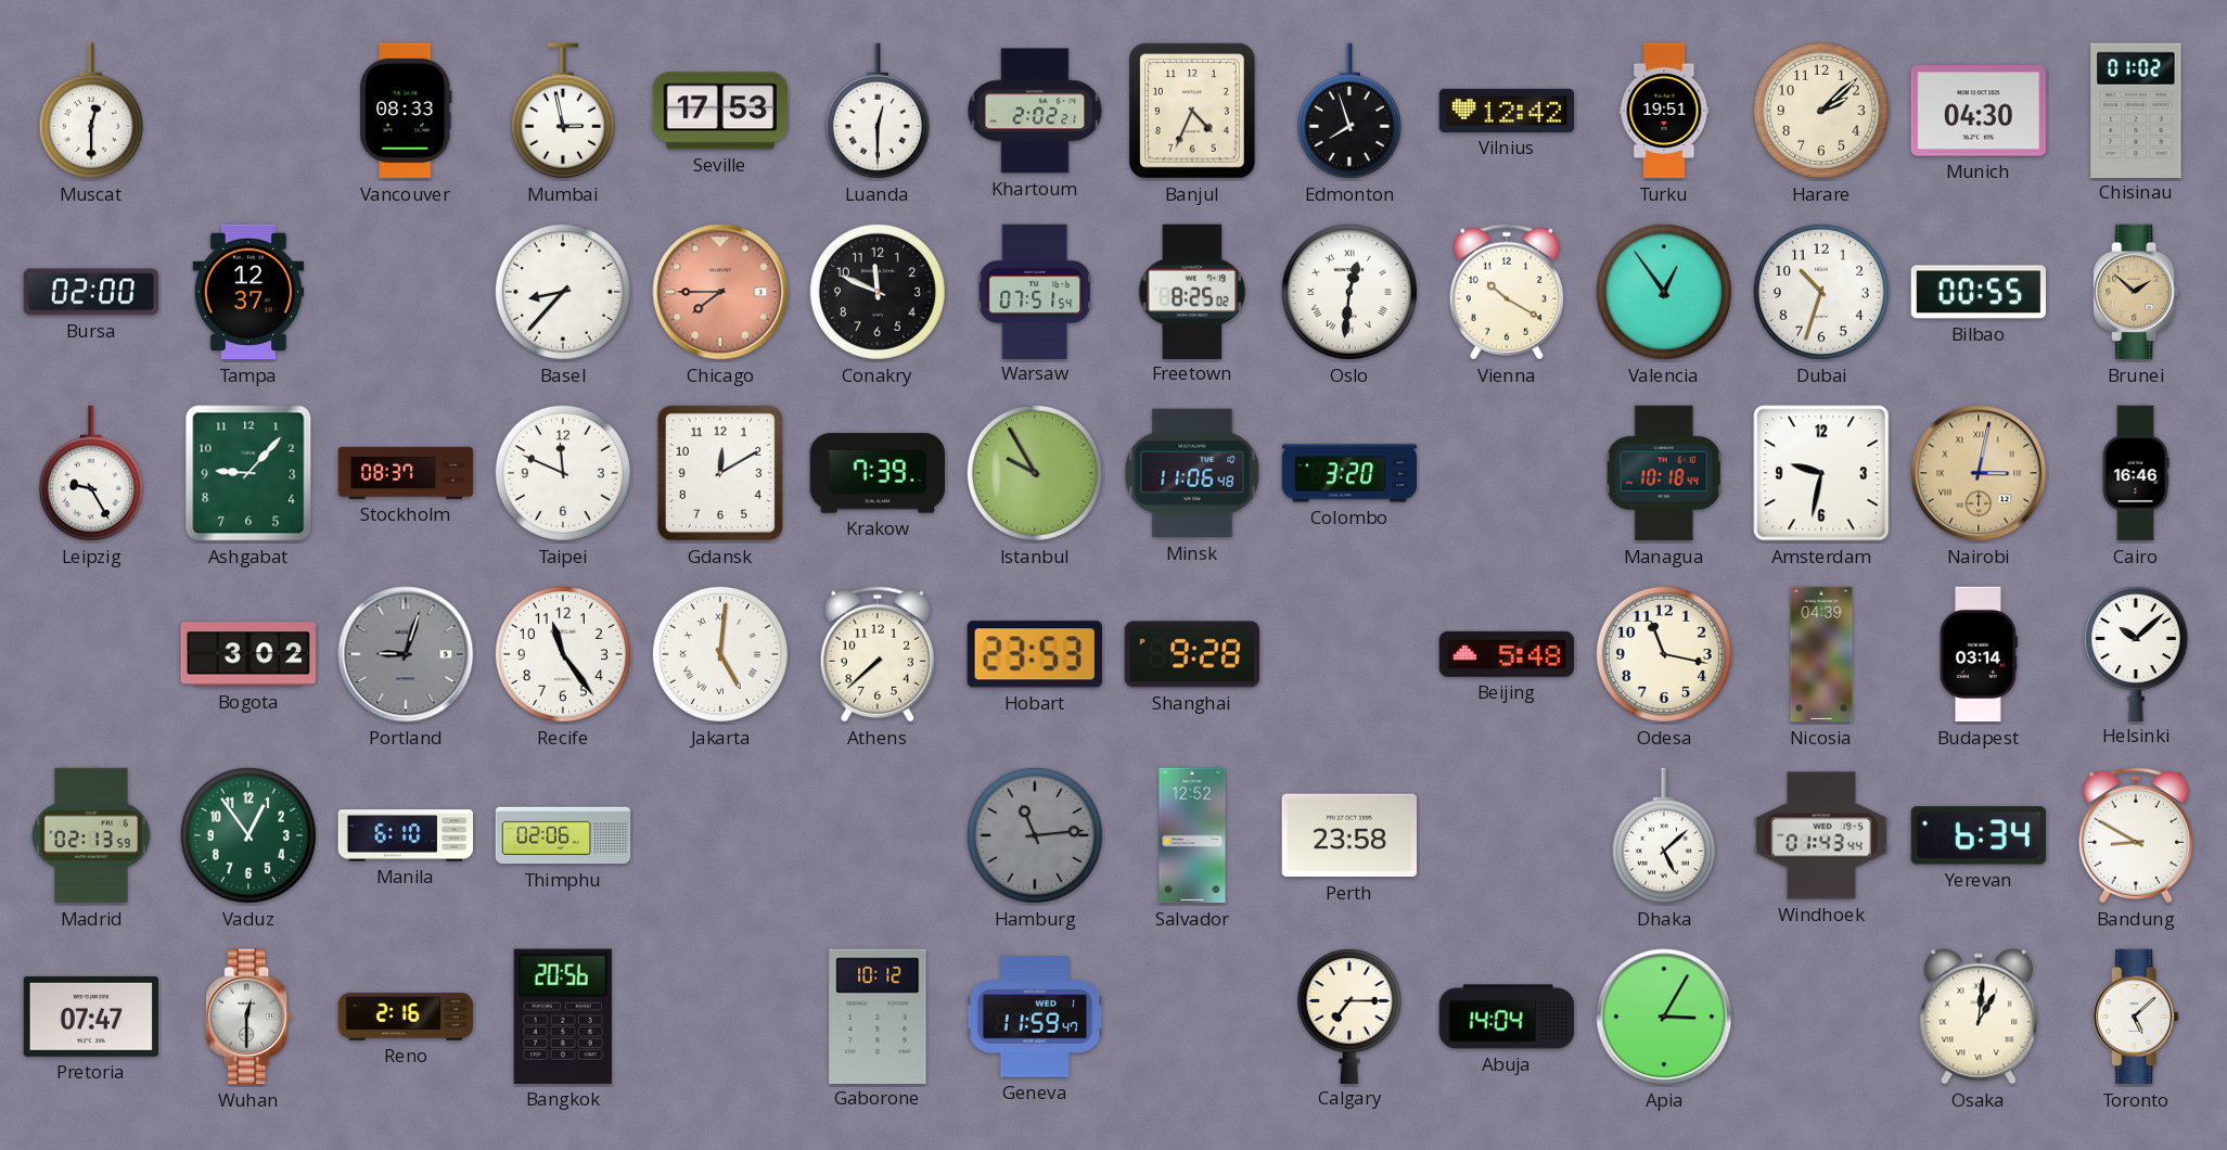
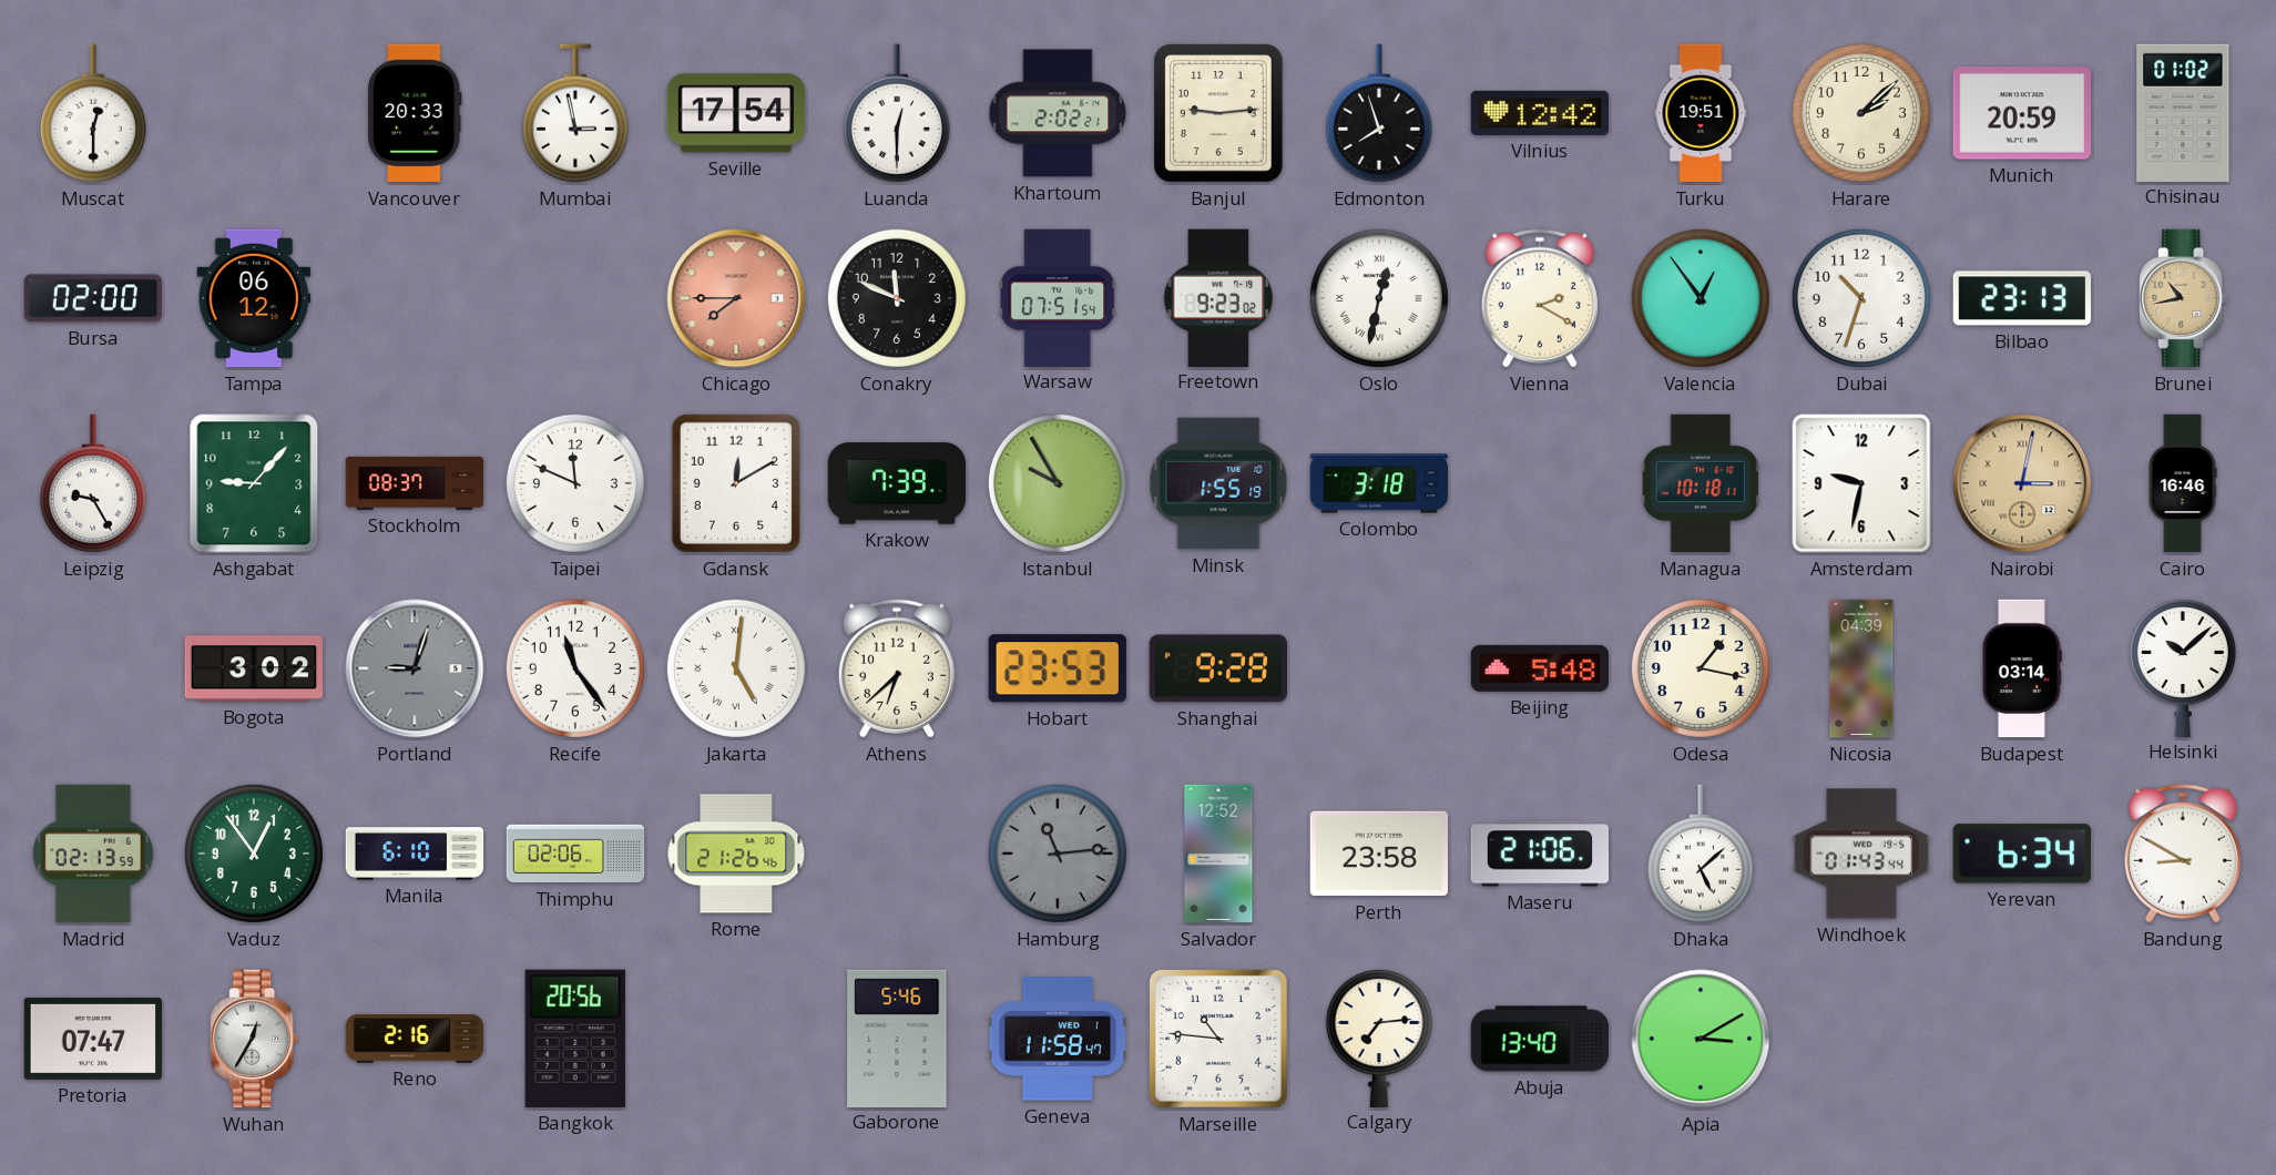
Vancouver: 08:33 -> 20:33
Seville: 17:53 -> 17:54
Banjul: 4:34 -> 9:14
Munich: 04:30 -> 20:59
Tampa: 12:37 -> 06:12
Basel: 8:37 -> none
Freetown: 8:25 -> 9:23
Oslo: 12:31 -> 12:32
Vienna: 10:20 -> 2:20
Bilbao: 00:55 -> 23:13
Brunei: 1:52 -> 10:43
Minsk: 11:06 -> 1:55
Colombo: 3:20 -> 3:18
Managua: 10:18:44 -> 10:18:11
Athens: 7:38 -> 6:38
Odesa: 11:17 -> 1:17
Rome: none -> 21:26
Maseru: none -> 21:06
Wuhan: 12:30 -> 12:35
Gaborone: 10:12 -> 5:46
Geneva: 11:59 -> 11:58
Marseille: none -> 10:46
Calgary: 7:15 -> 7:14
Abuja: 14:04 -> 13:40
Apia: 3:05 -> 3:10
Osaka: 1:01 -> none
Toronto: 5:08 -> none
